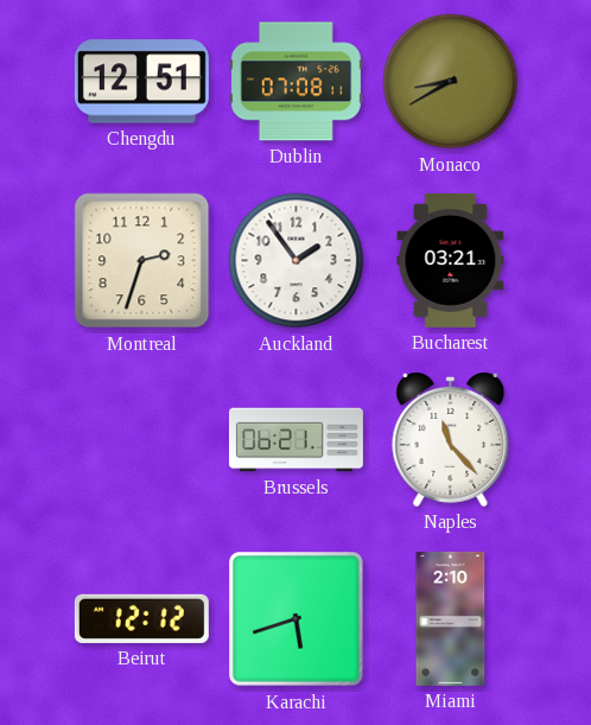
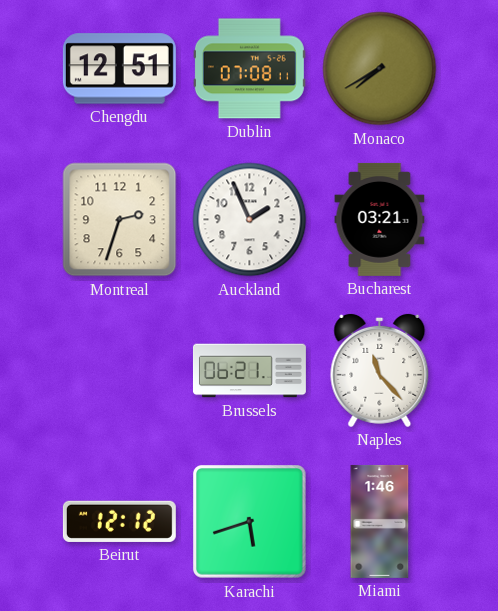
Monaco: 8:40 -> 7:40
Auckland: 1:54 -> 1:56
Miami: 2:10 -> 1:46
